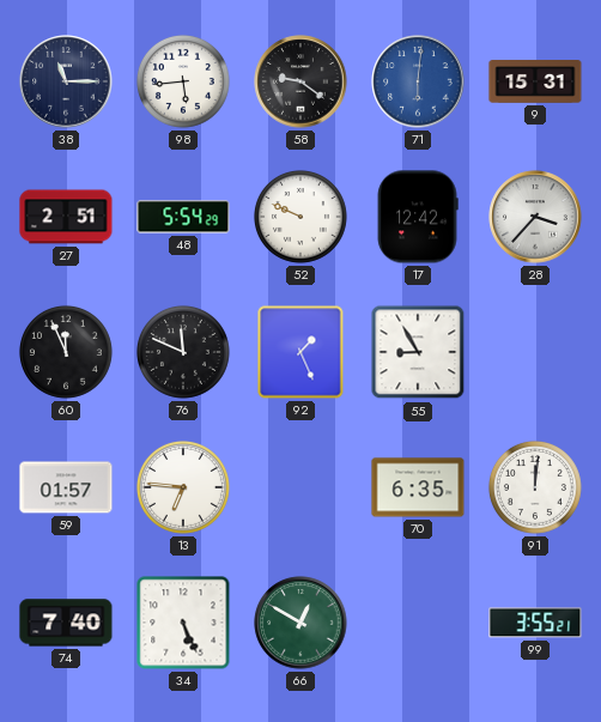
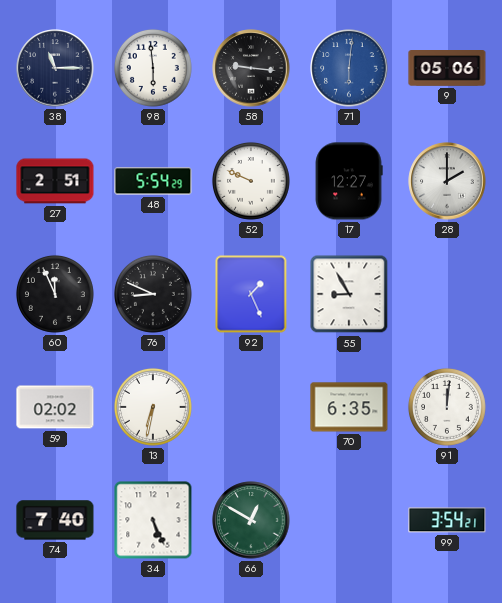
98: 5:44 -> 5:59
58: 9:21 -> 9:16
9: 15:31 -> 05:06
17: 12:42 -> 12:27
28: 3:37 -> 2:00
76: 11:49 -> 8:49
59: 01:57 -> 02:02
13: 6:46 -> 6:32
99: 3:55 -> 3:54
